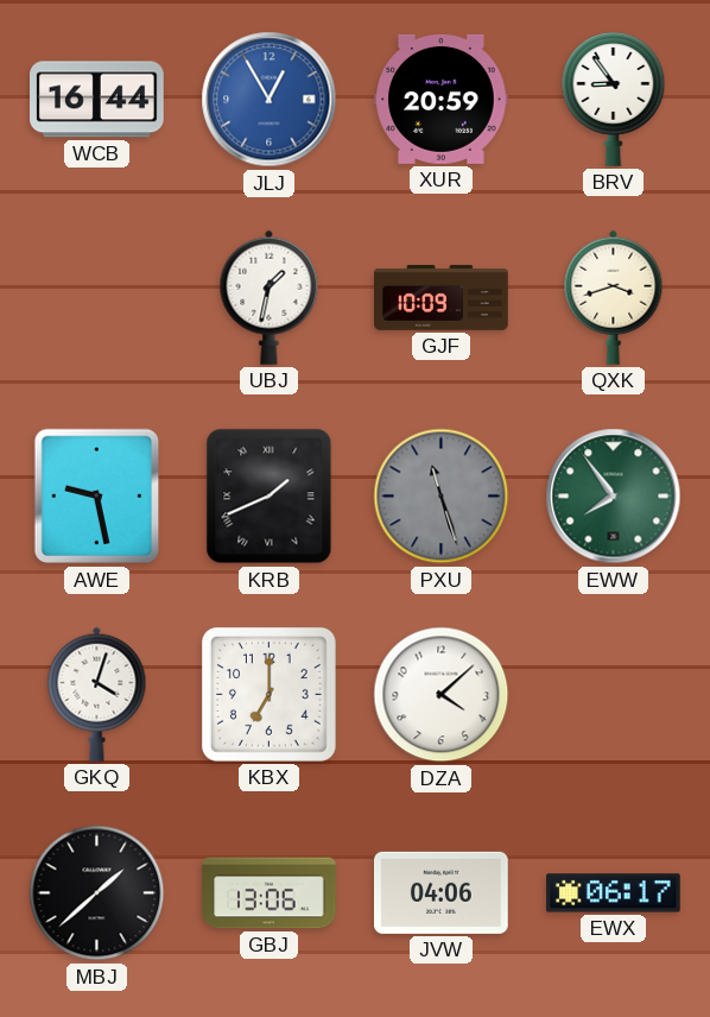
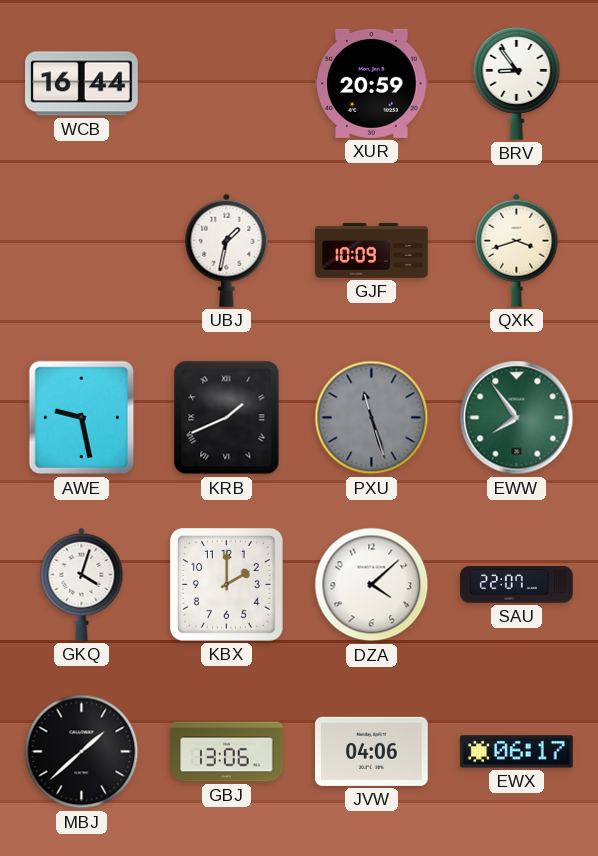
JLJ: 12:55 -> none
KBX: 7:00 -> 2:00
SAU: none -> 22:07
